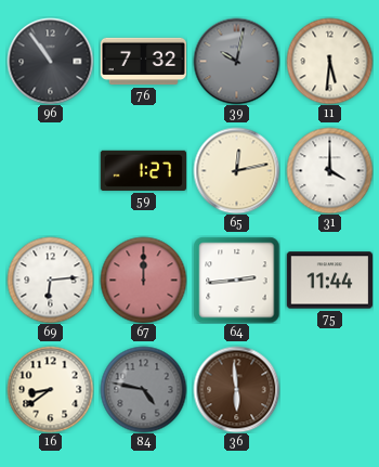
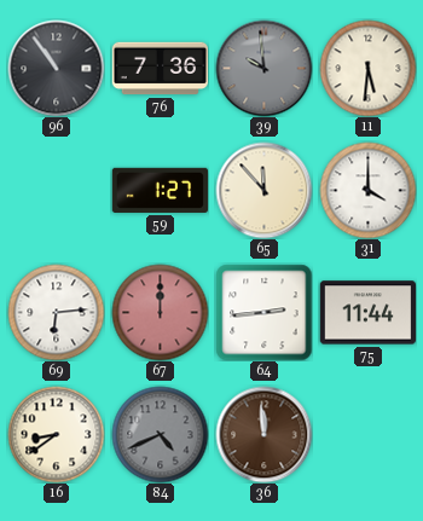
76: 7:32 -> 7:36
39: 10:02 -> 9:59
65: 12:13 -> 11:53
84: 4:47 -> 4:41
36: 5:59 -> 11:59
